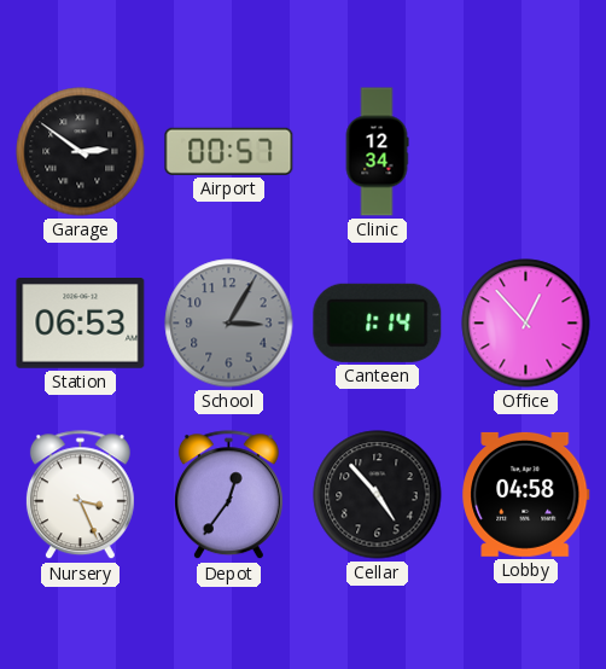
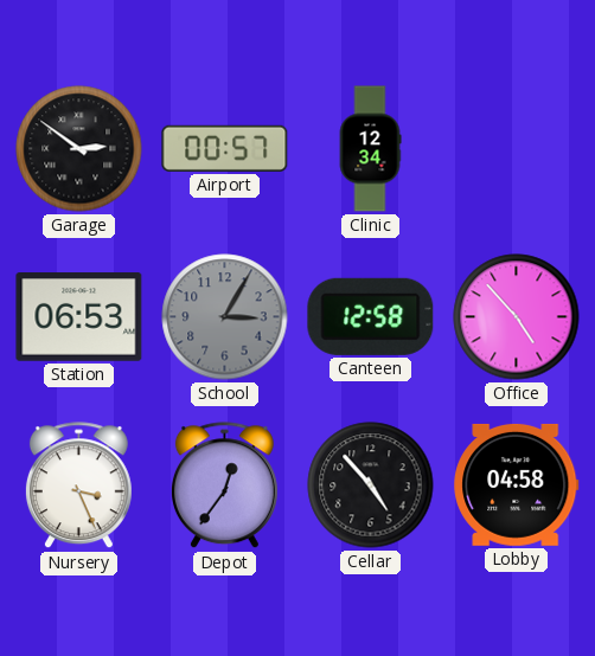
Canteen: 1:14 -> 12:58
Office: 12:53 -> 4:53
